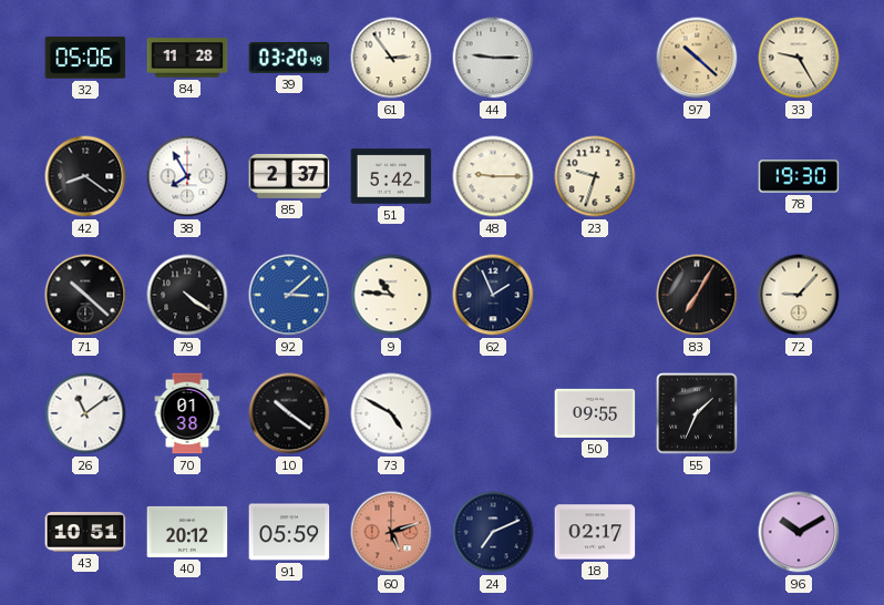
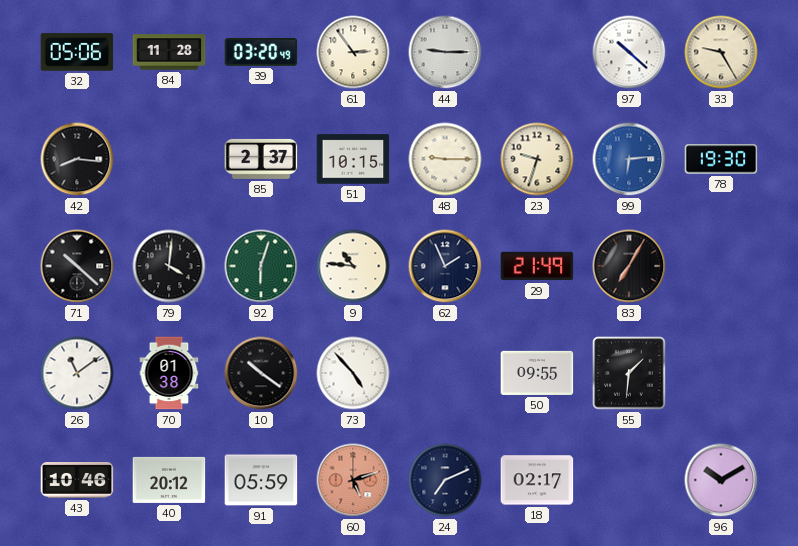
97 dial: champagne -> white
42: 8:21 -> 8:16
38: 7:55 -> none
51: 5:42 -> 10:15
99: none -> 6:14
79: 4:21 -> 4:01
92: 3:08 -> 6:03
92 dial: blue -> green
29: none -> 21:49
72: 9:07 -> none
73: 4:50 -> 4:53
55: 1:34 -> 1:31
43: 10:51 -> 10:46
